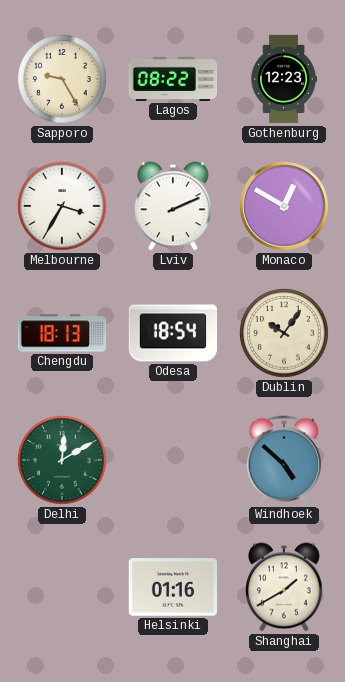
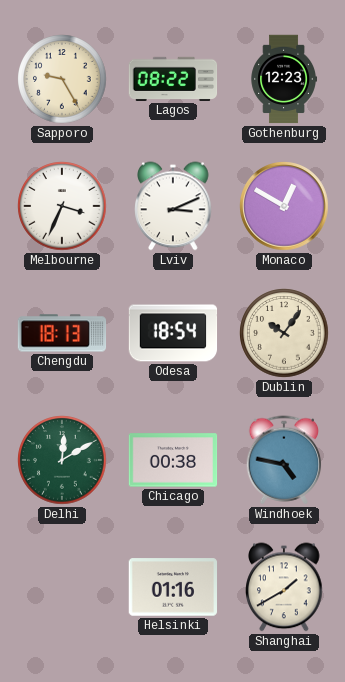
Melbourne: 3:35 -> 3:34
Lviv: 2:11 -> 3:11
Chicago: none -> 00:38
Windhoek: 4:52 -> 4:47
